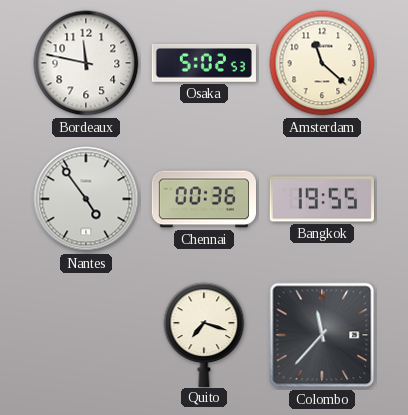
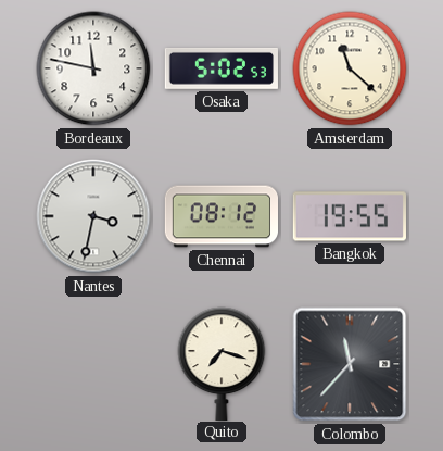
Nantes: 4:54 -> 3:32
Chennai: 00:36 -> 08:12
